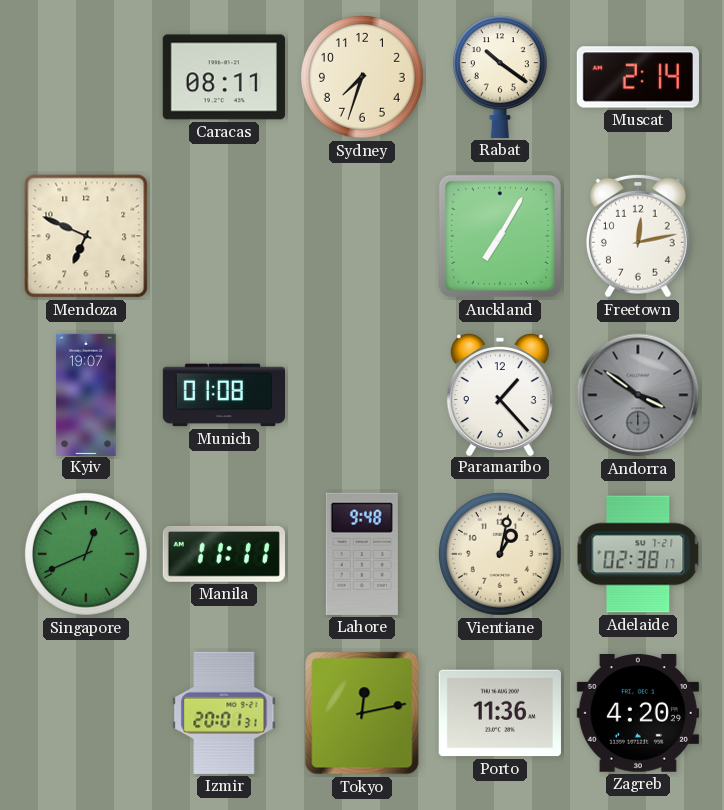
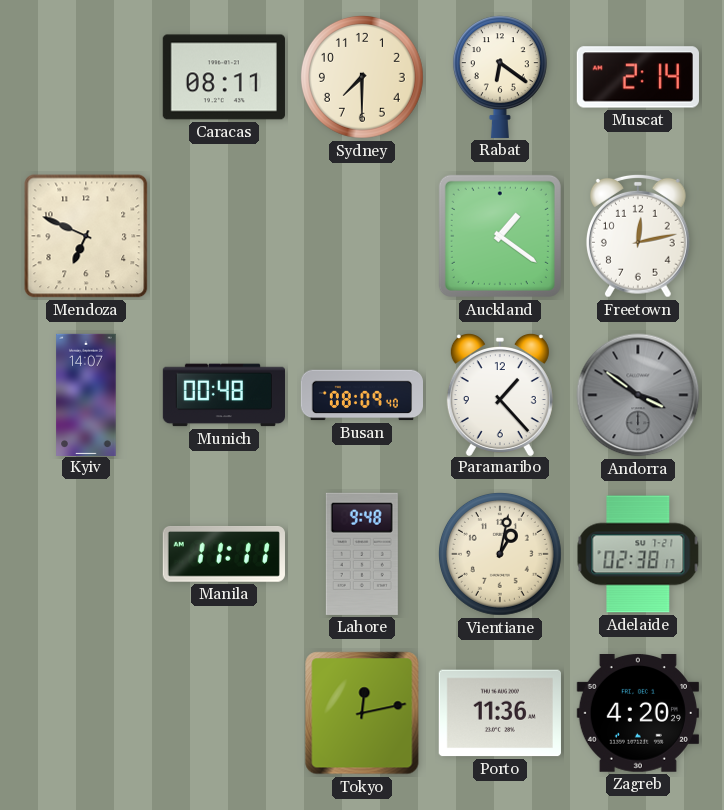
Sydney: 7:33 -> 7:30
Rabat: 10:21 -> 6:21
Auckland: 7:05 -> 1:21
Kyiv: 19:07 -> 14:07
Munich: 01:08 -> 00:48
Busan: none -> 08:09
Singapore: 12:41 -> none
Izmir: 20:01 -> none
